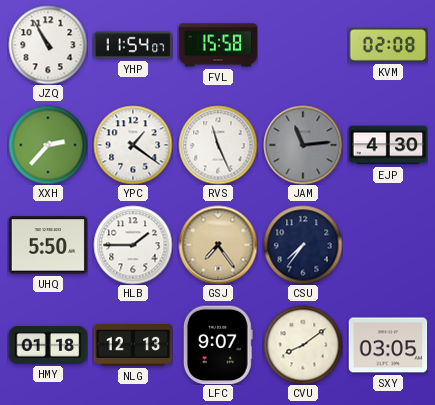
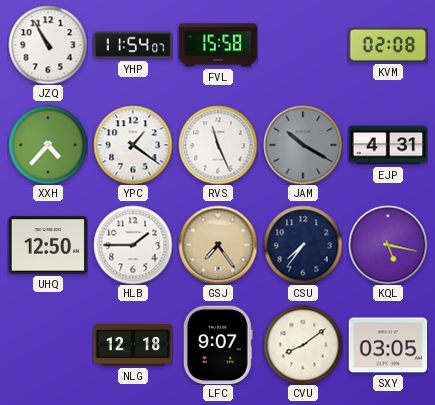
XXH: 2:37 -> 4:37
JAM: 11:14 -> 10:20
EJP: 4:30 -> 4:31
UHQ: 5:50 -> 12:50
KQL: none -> 5:17
HMY: 01:18 -> none
NLG: 12:13 -> 12:18
